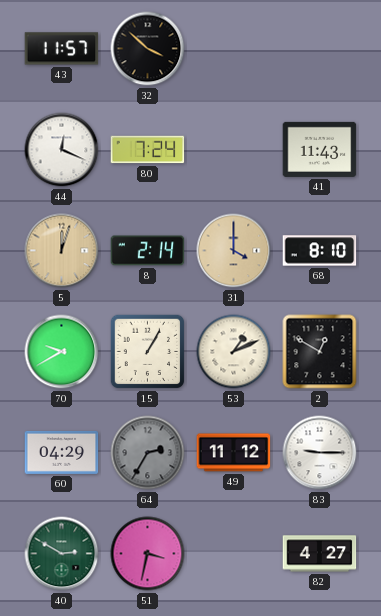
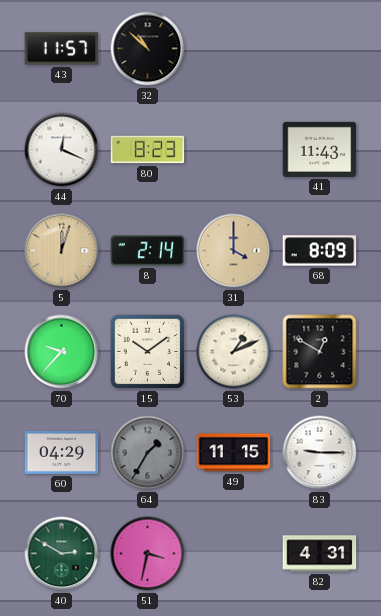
32: 3:52 -> 10:52
80: 7:24 -> 8:23
68: 8:10 -> 8:09
70: 9:40 -> 9:37
15: 1:05 -> 10:09
64: 2:35 -> 1:35
49: 11:12 -> 11:15
82: 4:27 -> 4:31
